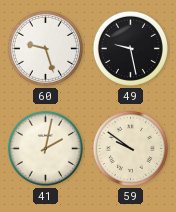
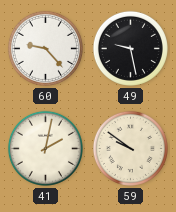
60: 9:27 -> 9:23
